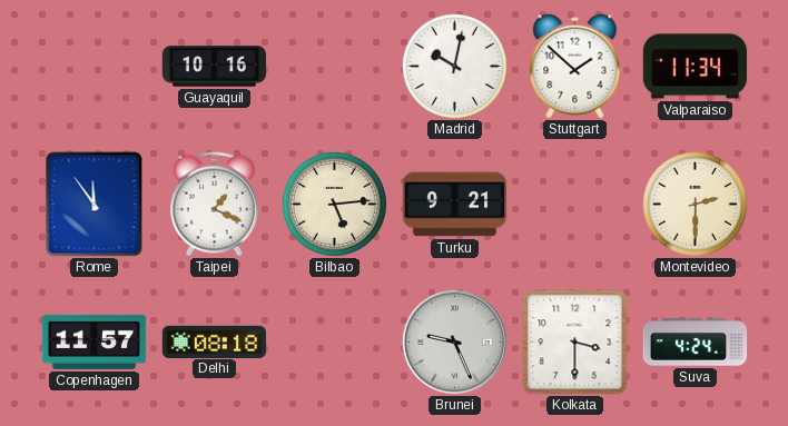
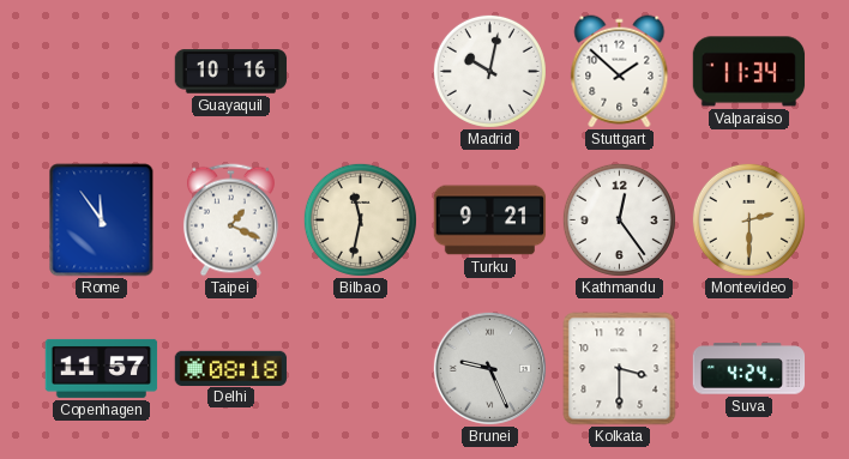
Bilbao: 5:14 -> 11:32
Kathmandu: none -> 12:24
